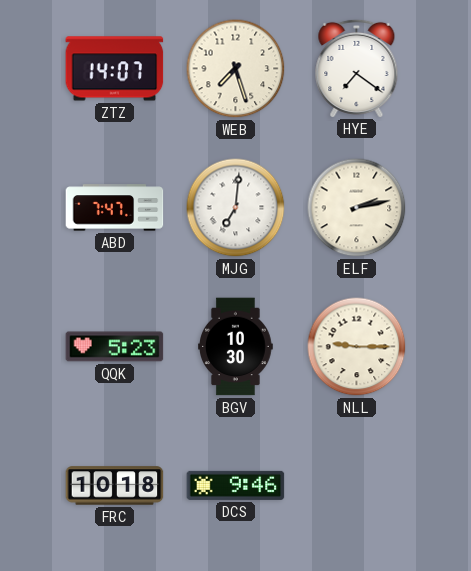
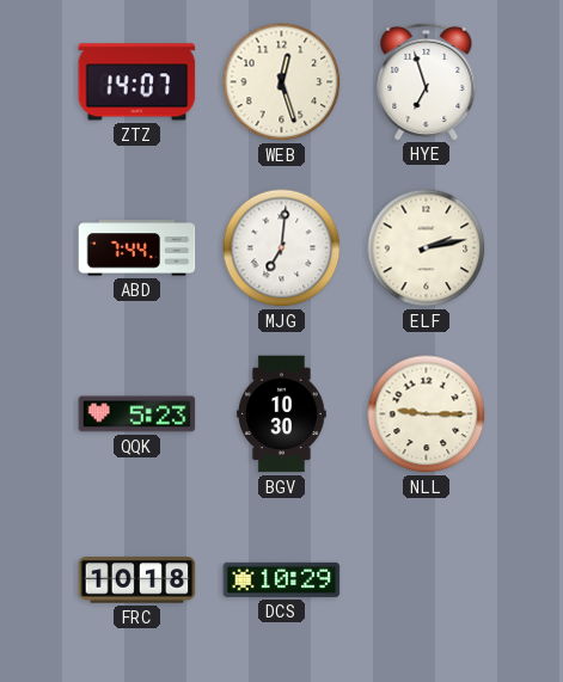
WEB: 7:27 -> 12:27
HYE: 7:21 -> 6:57
ABD: 7:47 -> 7:44
DCS: 9:46 -> 10:29
